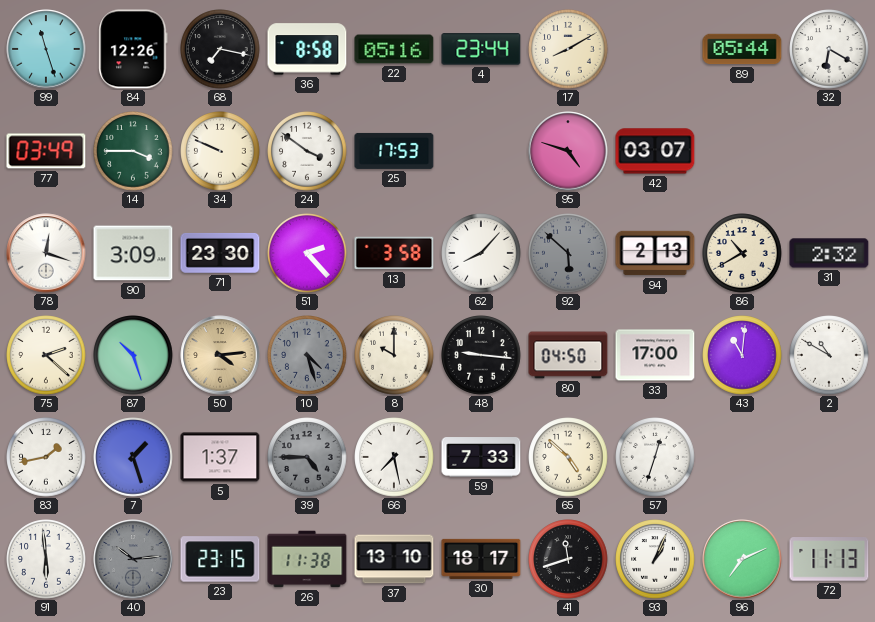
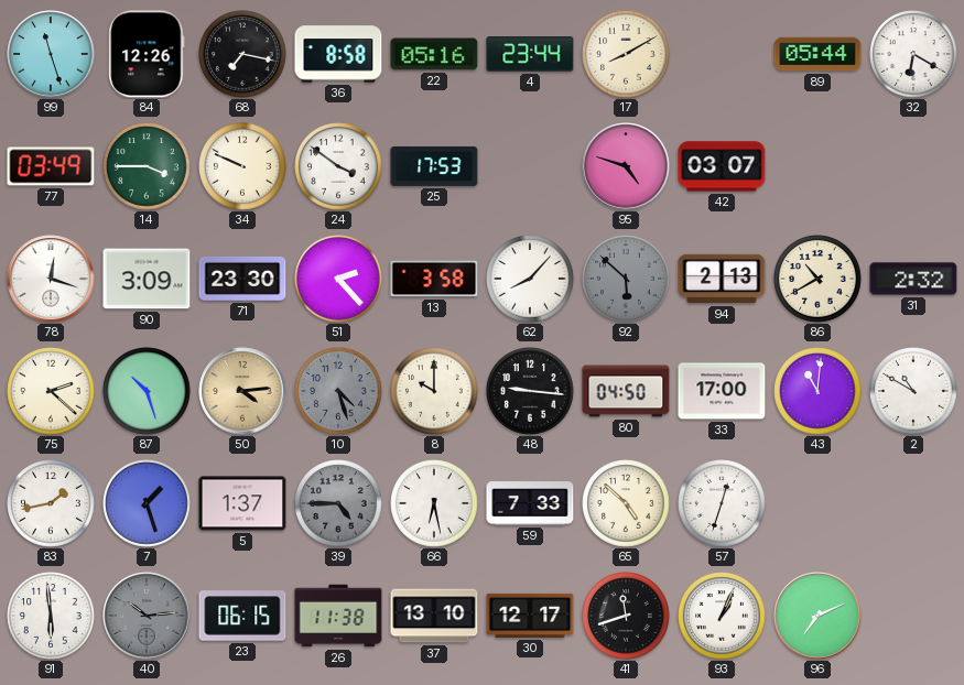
66: 7:28 -> 6:28
23: 23:15 -> 06:15
30: 18:17 -> 12:17
72: 11:13 -> none
